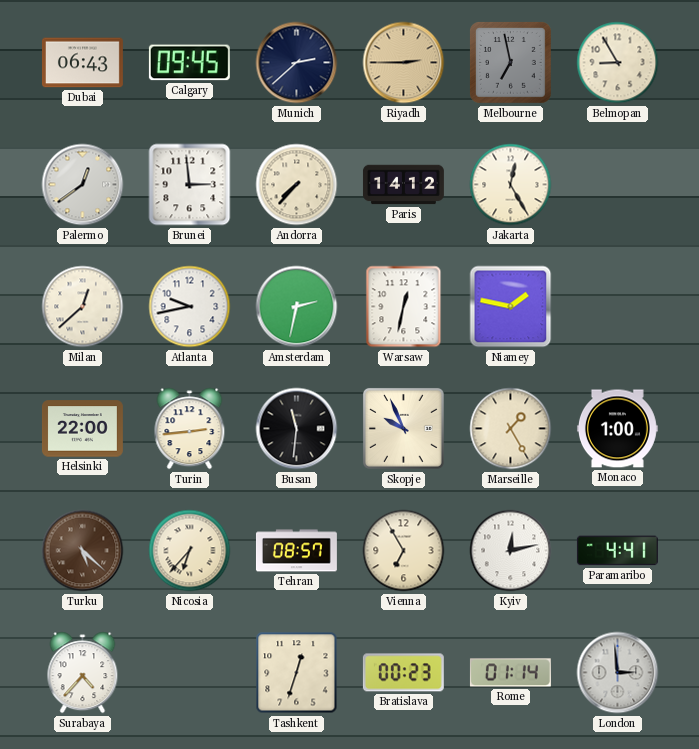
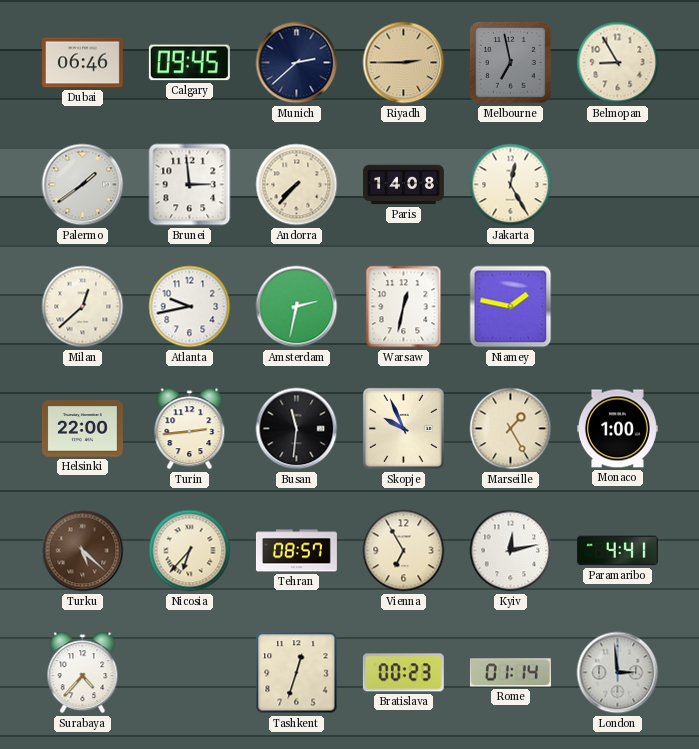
Dubai: 06:43 -> 06:46
Palermo: 12:39 -> 1:39
Paris: 14:12 -> 14:08
